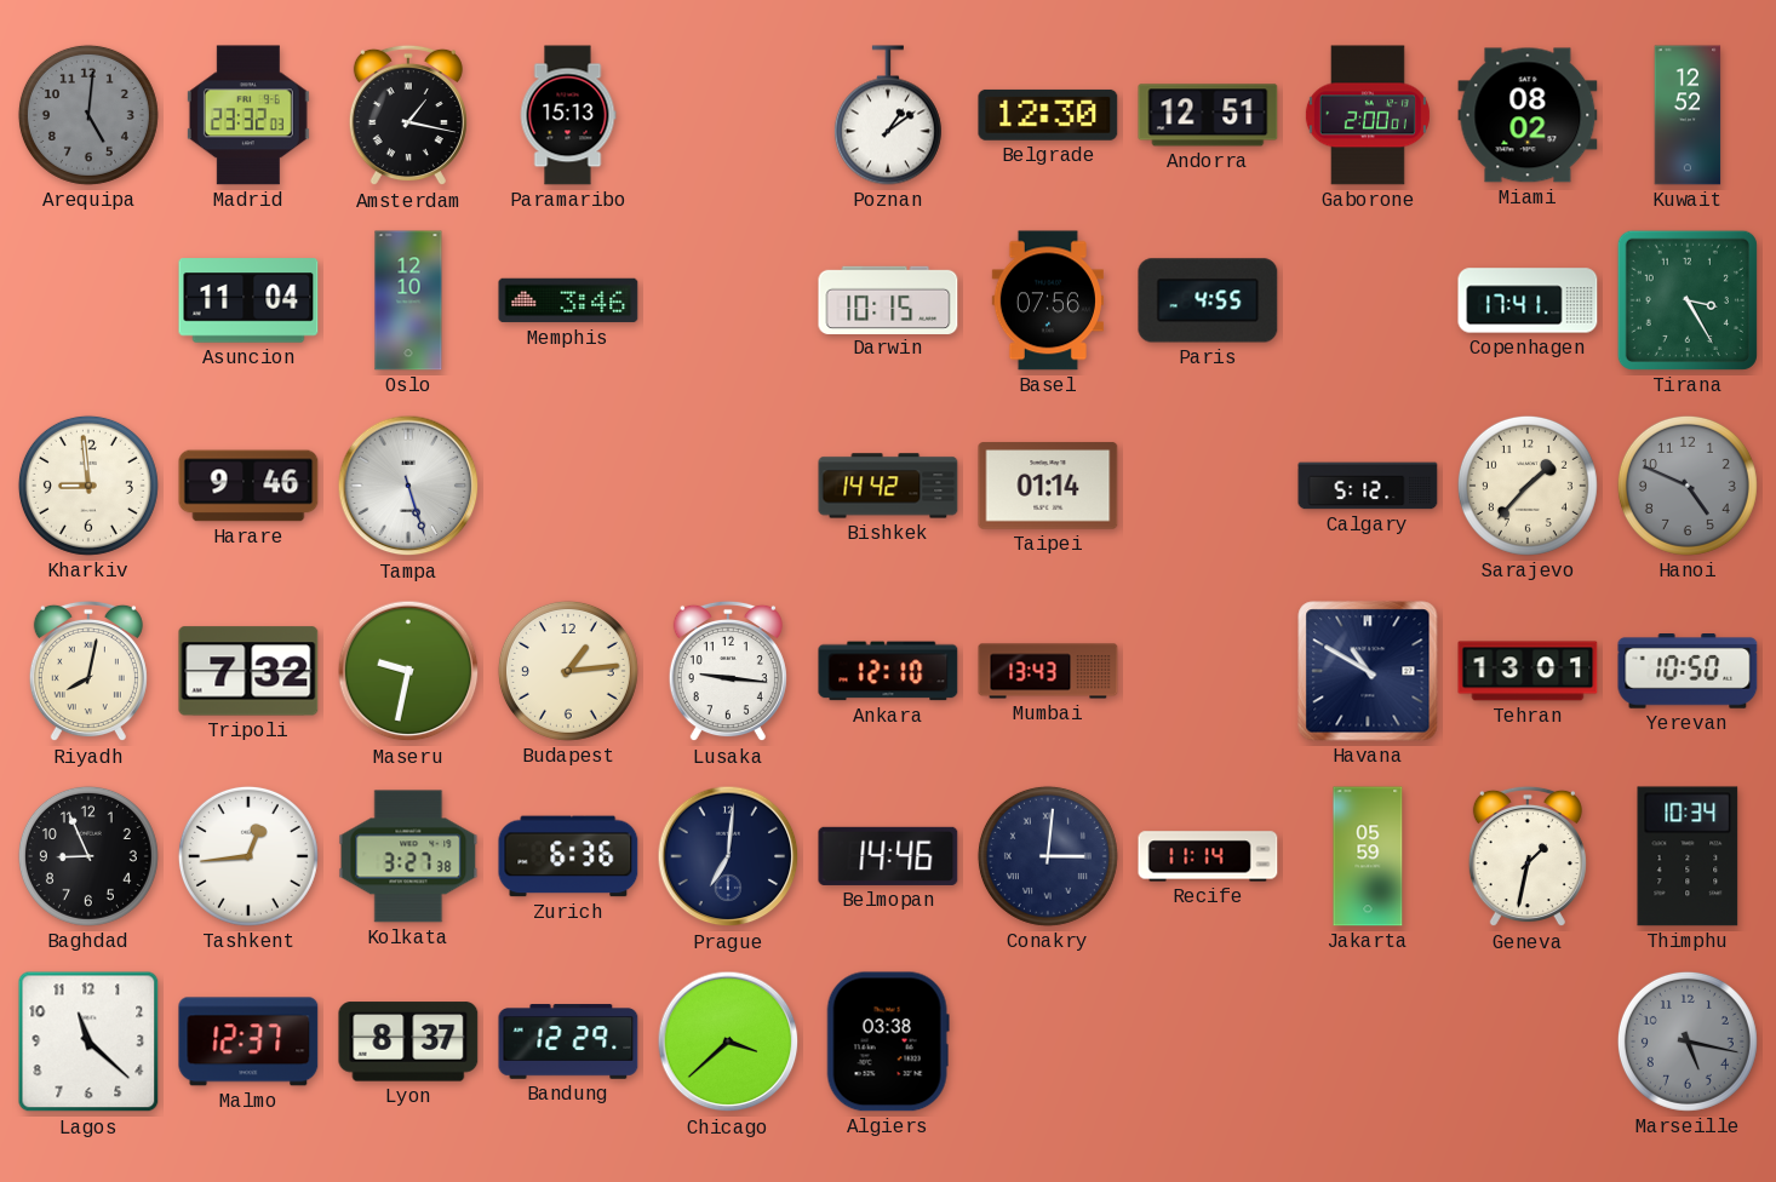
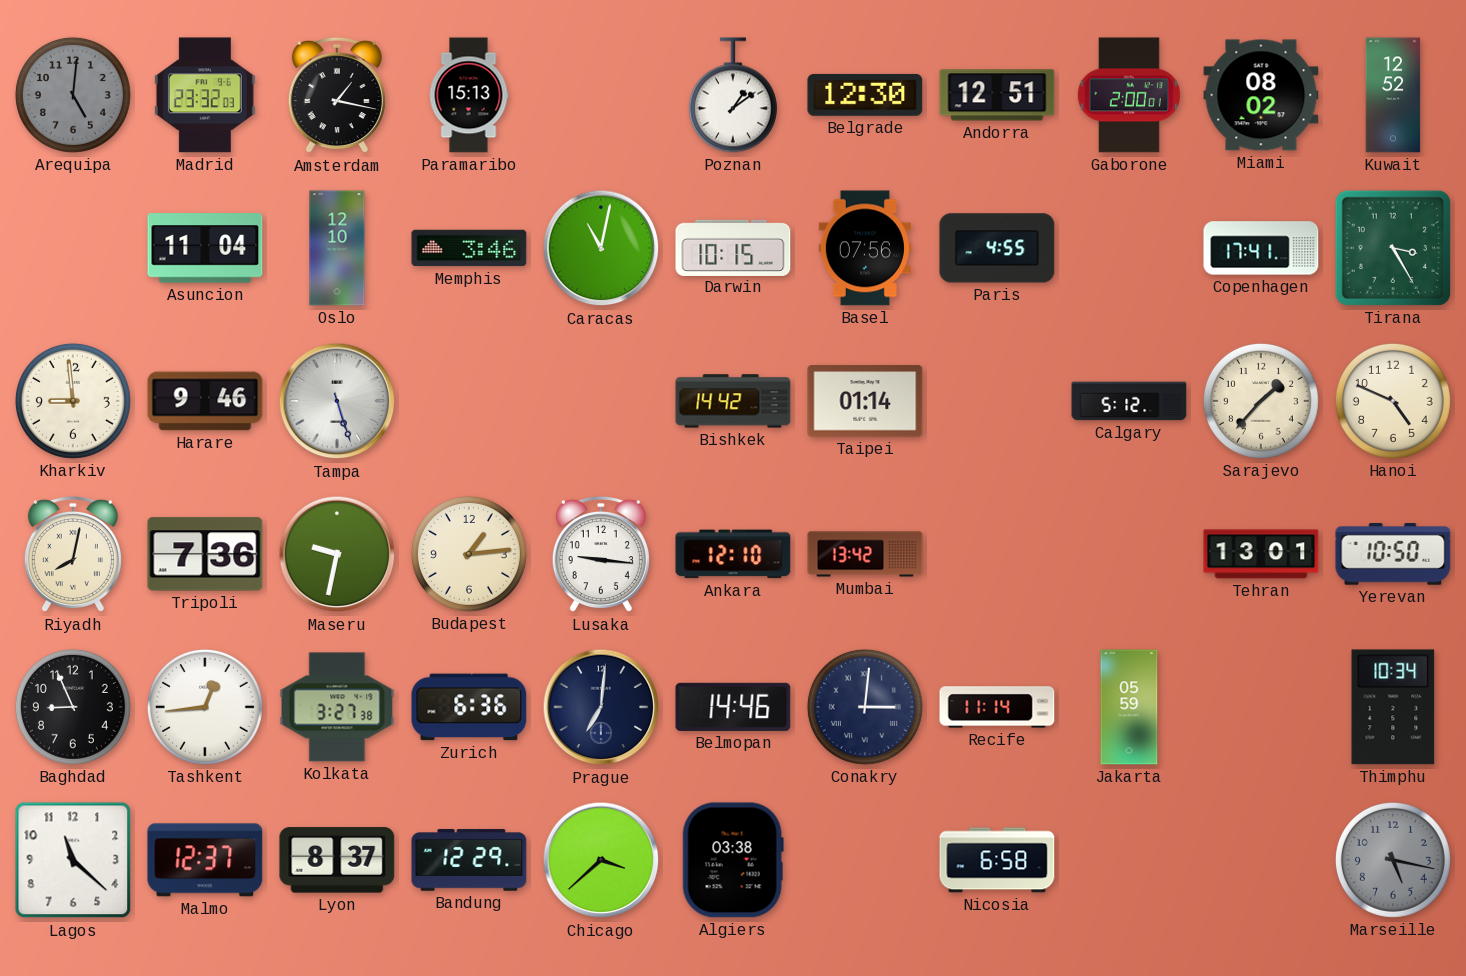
Caracas: none -> 11:02
Hanoi dial: grey -> cream
Tripoli: 7:32 -> 7:36
Mumbai: 13:43 -> 13:42
Havana: 10:50 -> none
Geneva: 1:32 -> none
Nicosia: none -> 6:58
